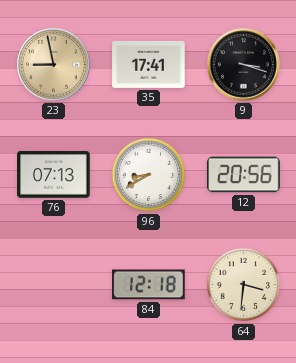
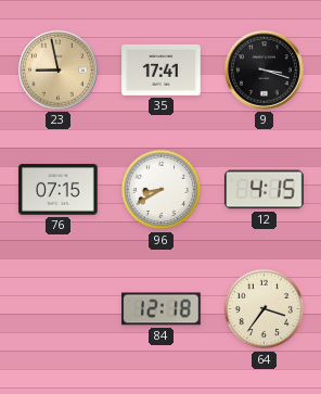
76: 07:13 -> 07:15
12: 20:56 -> 4:15
64: 3:31 -> 3:36
